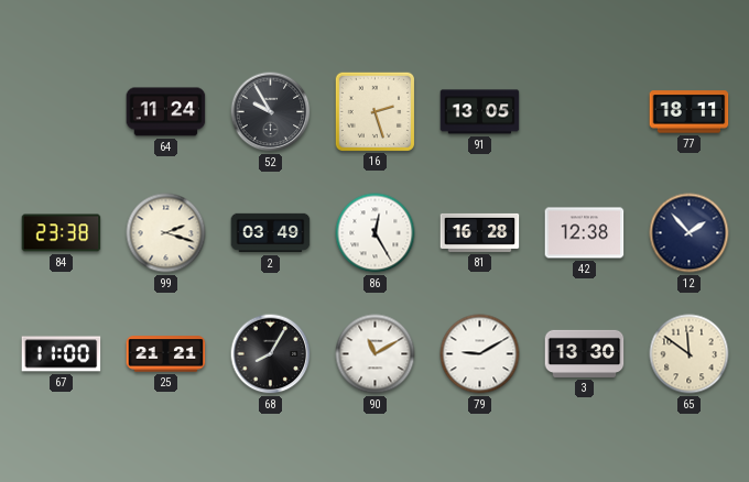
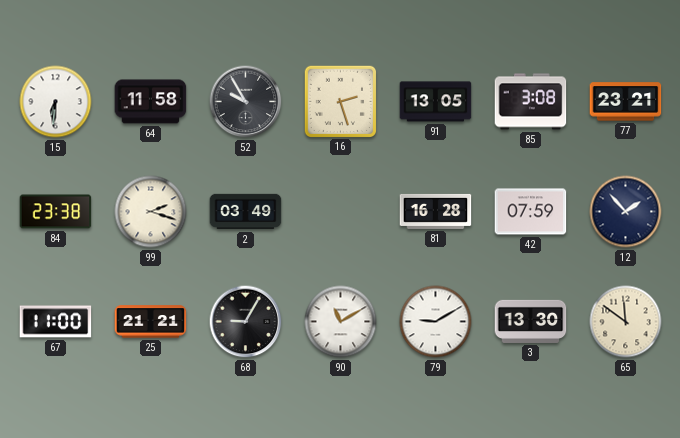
15: none -> 6:31
64: 11:24 -> 11:58
85: none -> 3:08
77: 18:11 -> 23:21
86: 12:25 -> none
42: 12:38 -> 07:59
68: 8:05 -> 9:05
